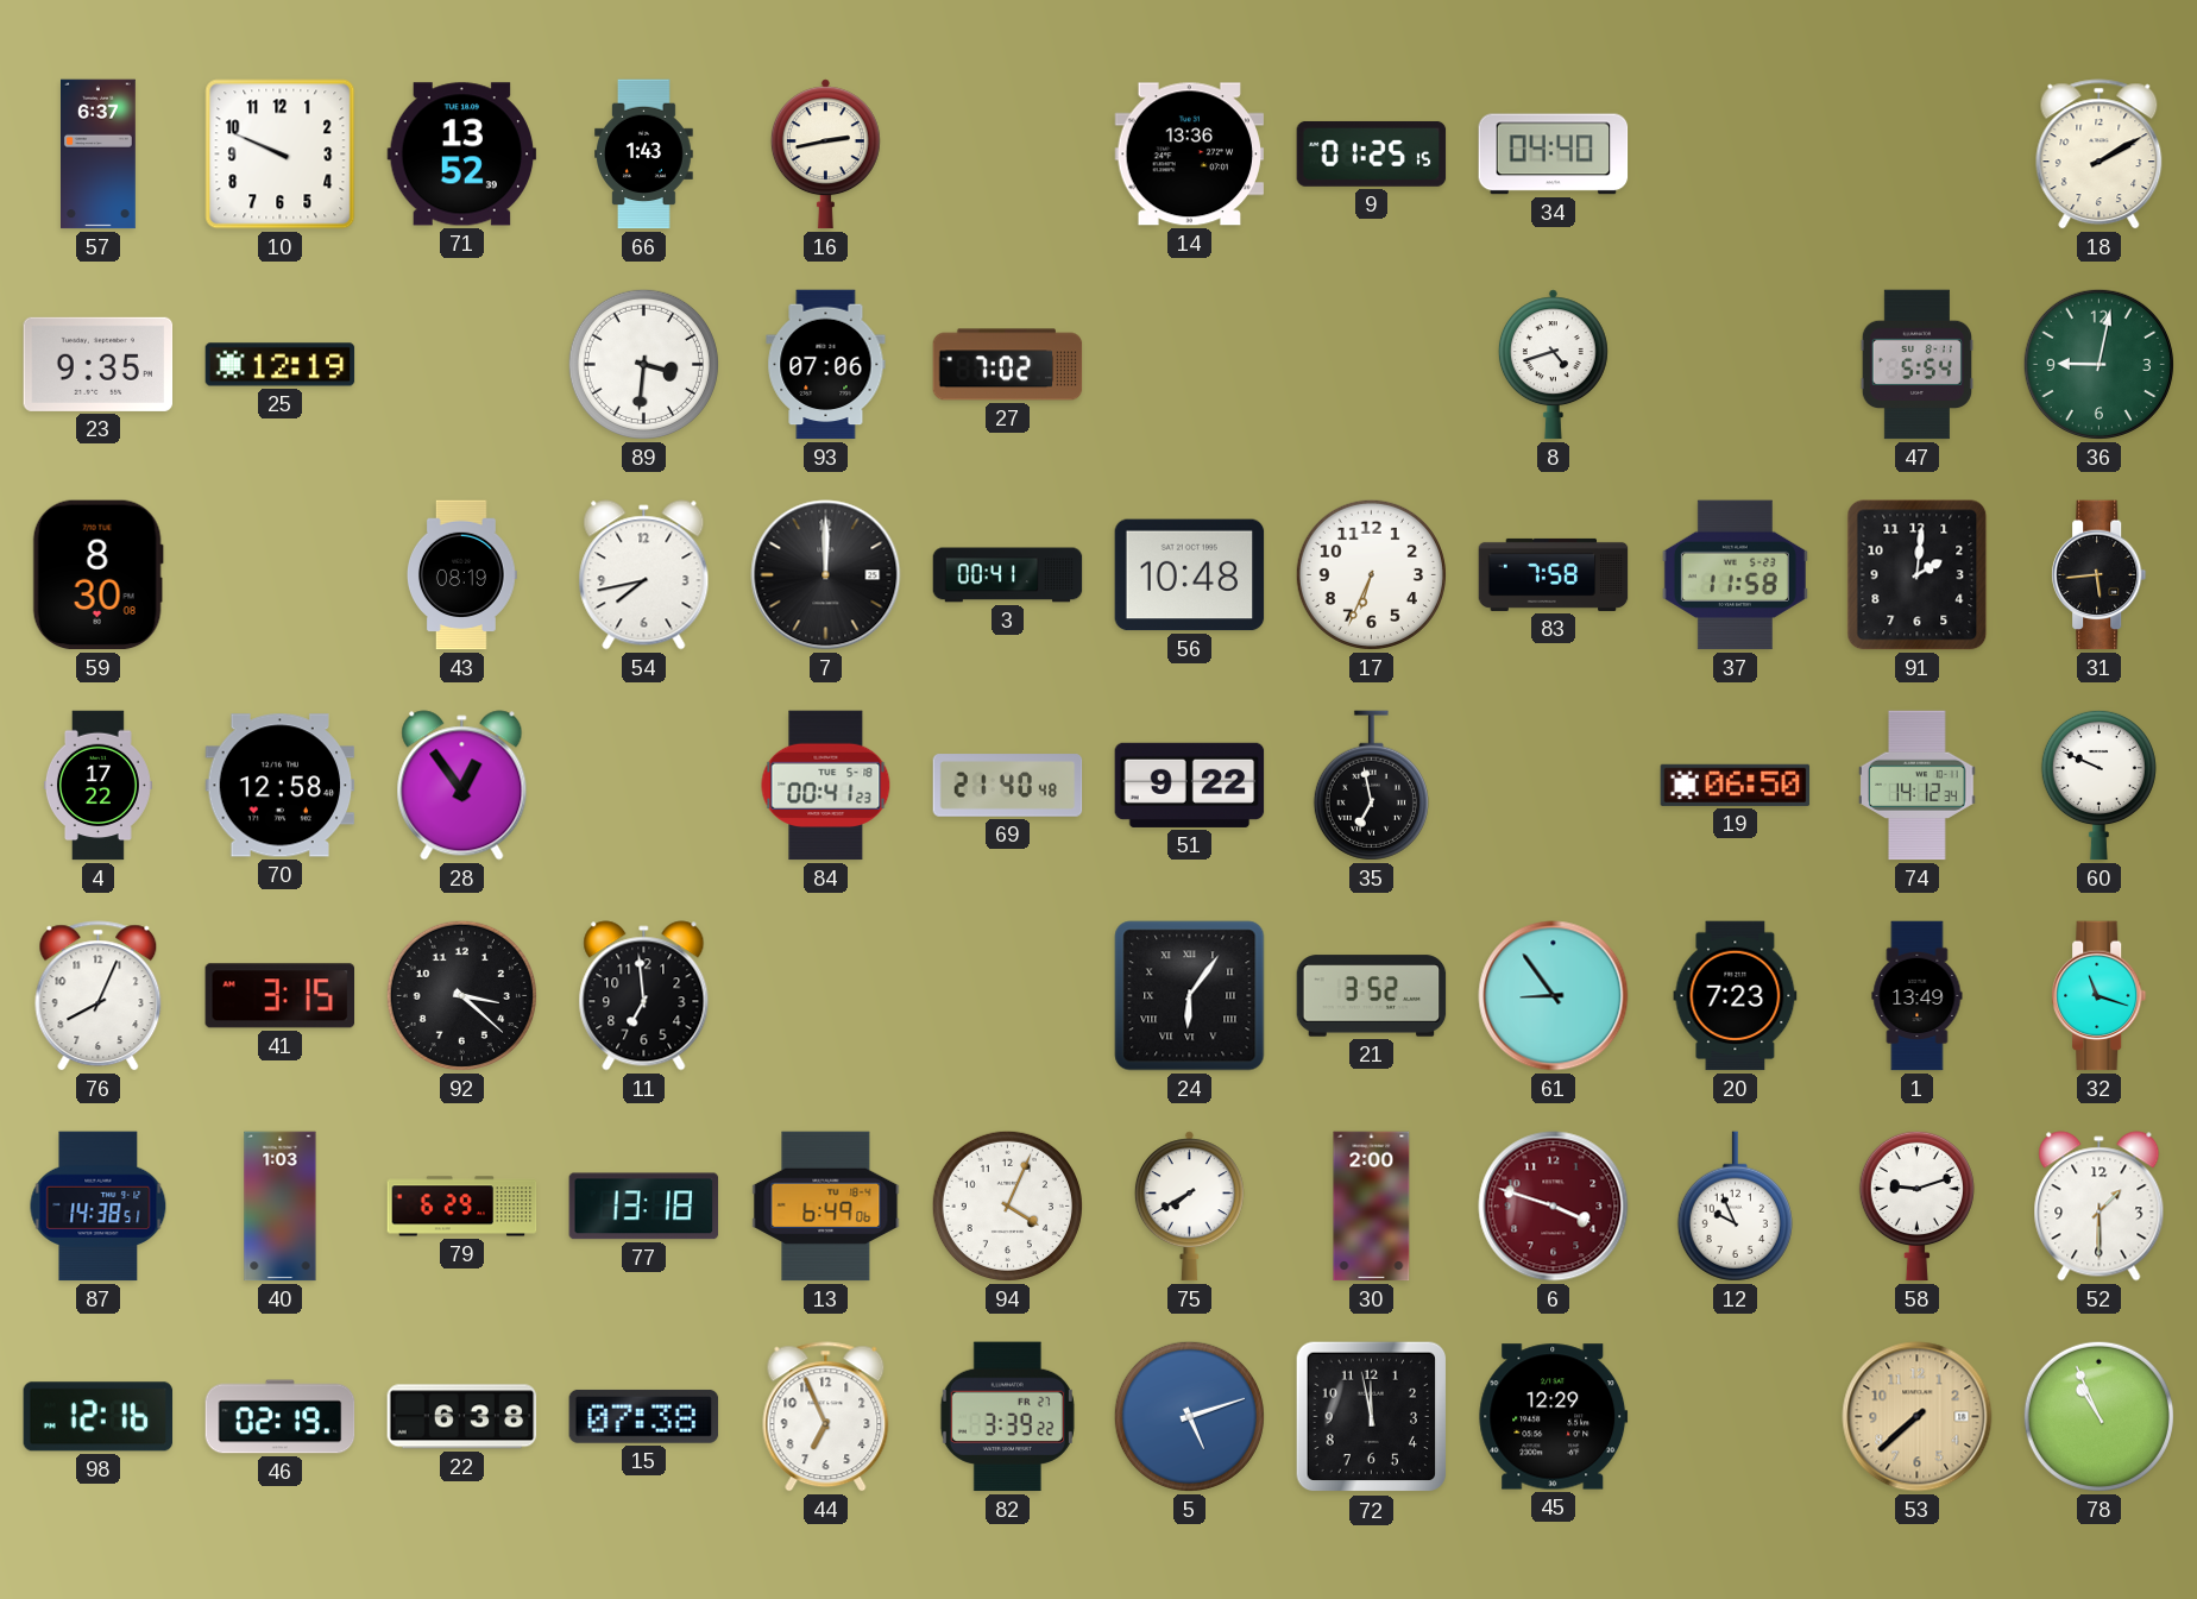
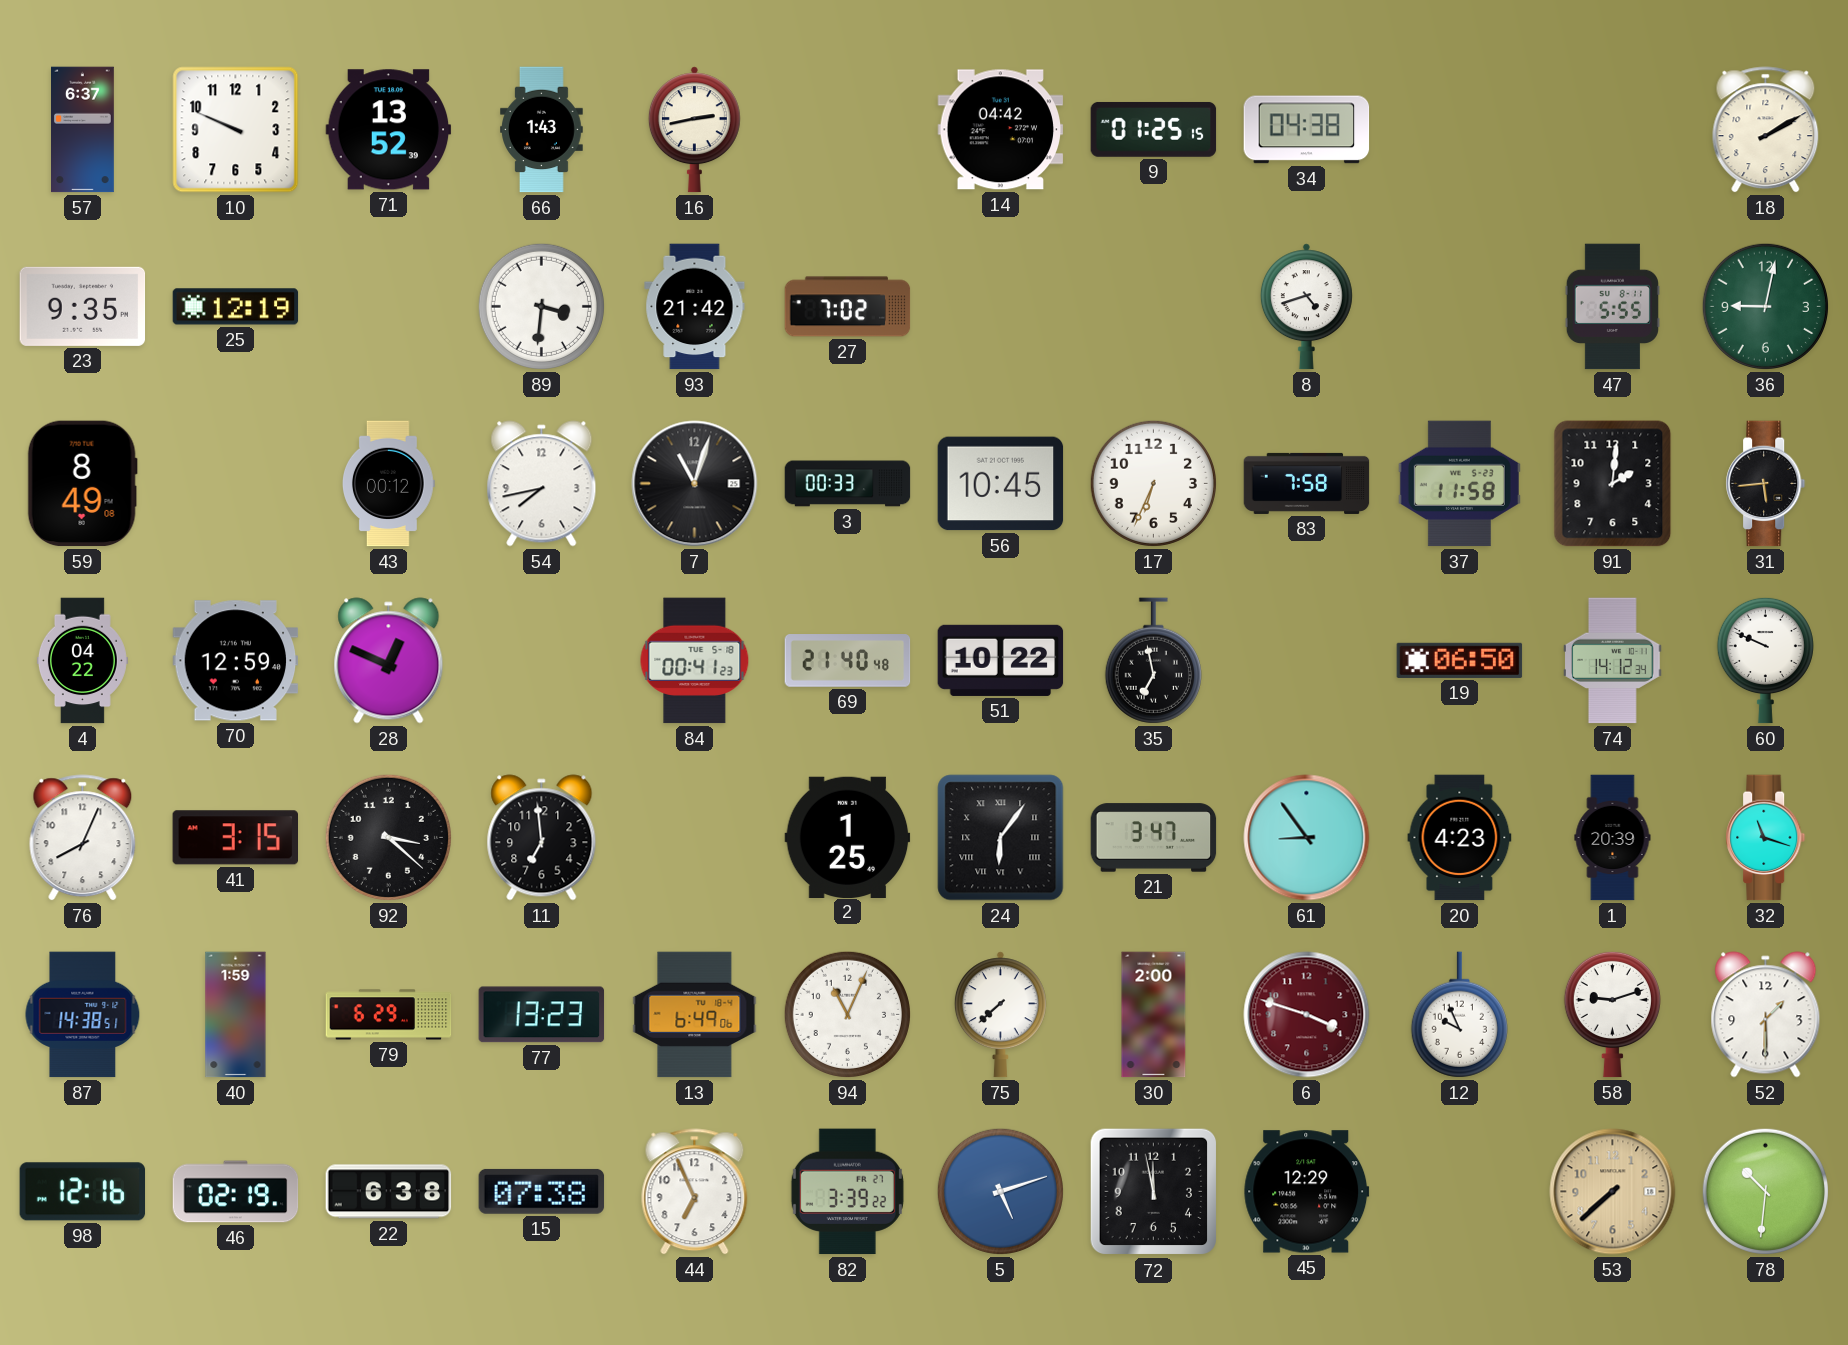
14: 13:36 -> 04:42
34: 04:40 -> 04:38
93: 07:06 -> 21:42
47: 5:54 -> 5:55
59: 8:30 -> 8:49
43: 08:19 -> 00:12
7: 12:00 -> 11:03
3: 00:41 -> 00:33
56: 10:48 -> 10:45
4: 17:22 -> 04:22
70: 12:58 -> 12:59
28: 12:54 -> 12:49
51: 9:22 -> 10:22
2: none -> 1:25
21: 3:52 -> 3:47
20: 7:23 -> 4:23
1: 13:49 -> 20:39
40: 1:03 -> 1:59
77: 13:18 -> 13:23
94: 4:04 -> 11:04
75: 7:40 -> 7:38
78: 10:56 -> 10:31
